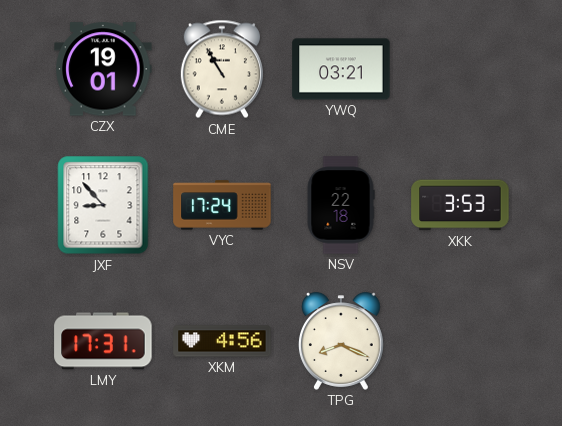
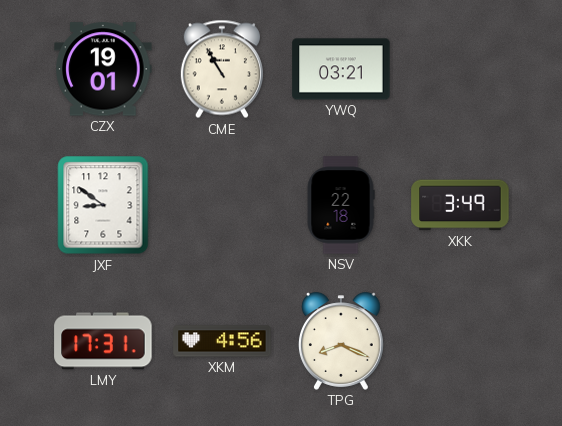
JXF: 8:53 -> 8:51
VYC: 17:24 -> none
XKK: 3:53 -> 3:49
